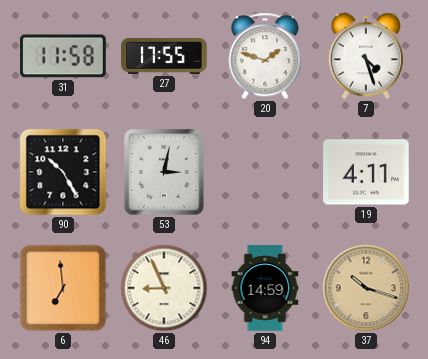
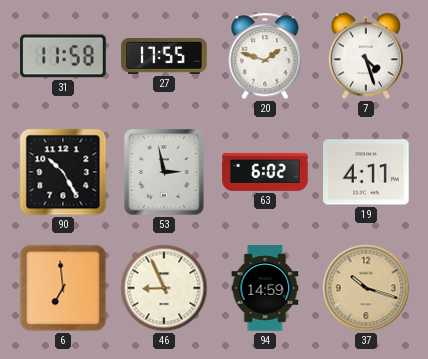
53: 3:02 -> 2:58
63: none -> 6:02
